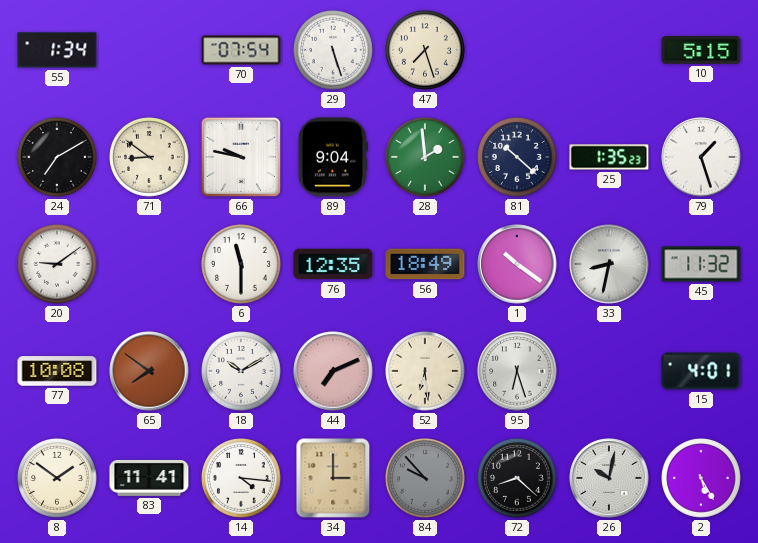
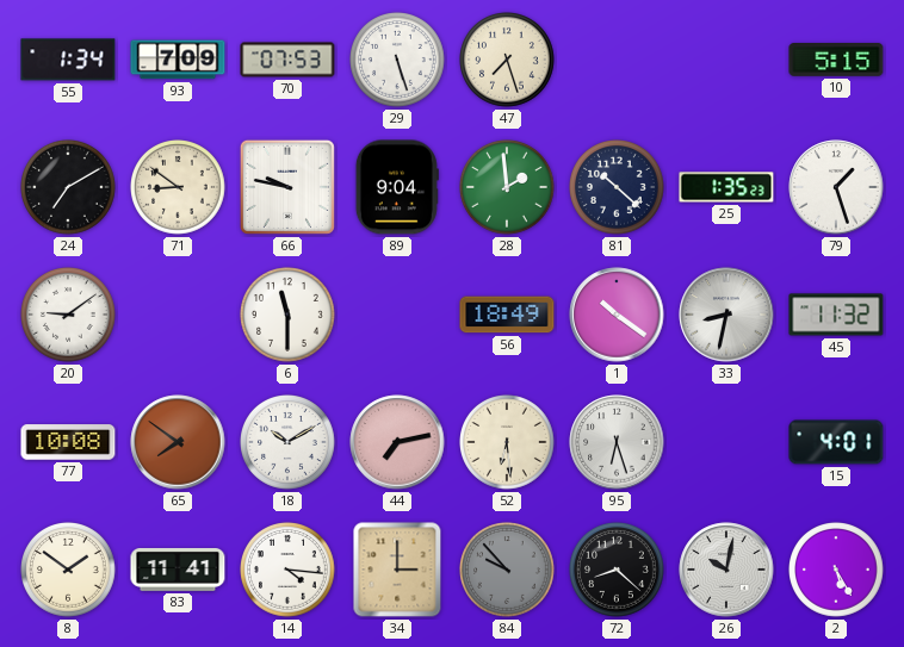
93: none -> 7:09
70: 07:54 -> 07:53
76: 12:35 -> none
44: 7:11 -> 7:13
